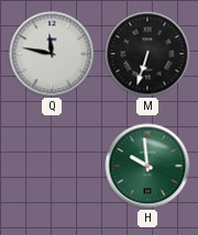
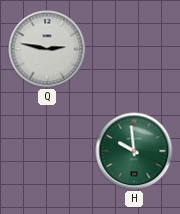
Q: 11:47 -> 2:47
M: 6:33 -> none
